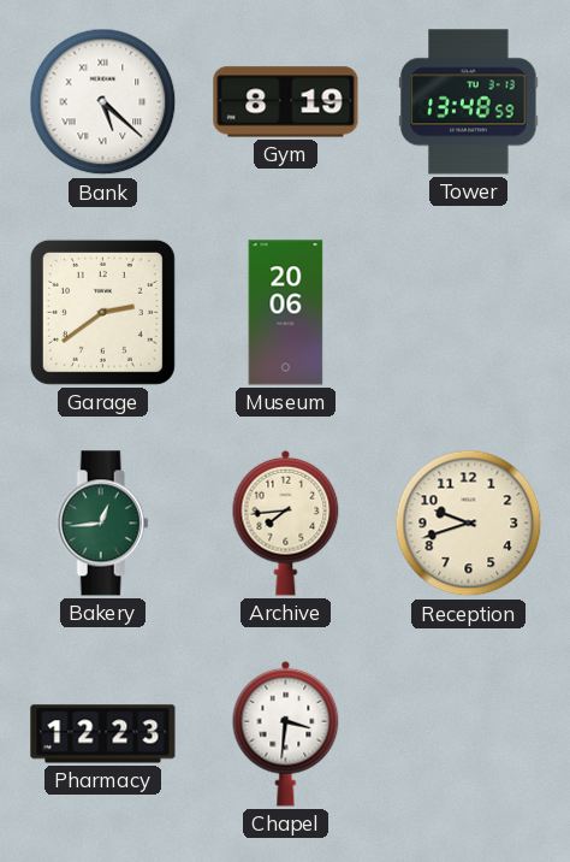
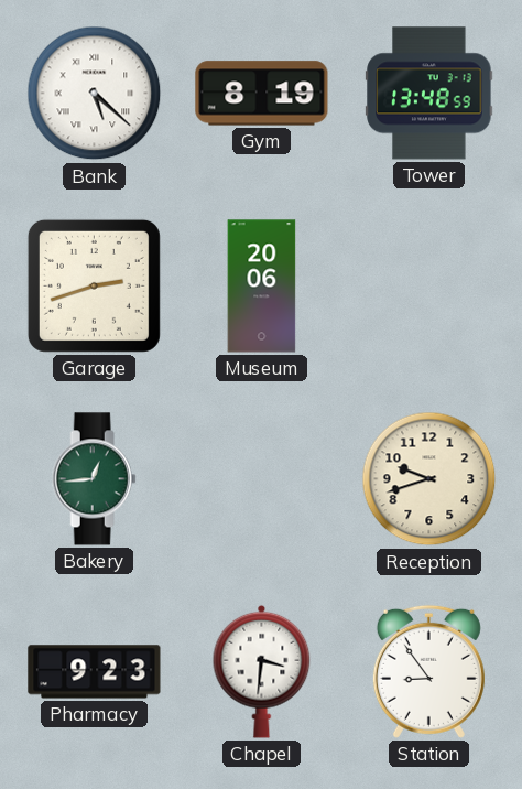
Garage: 2:39 -> 2:42
Archive: 7:44 -> none
Pharmacy: 12:23 -> 9:23
Station: none -> 8:54
